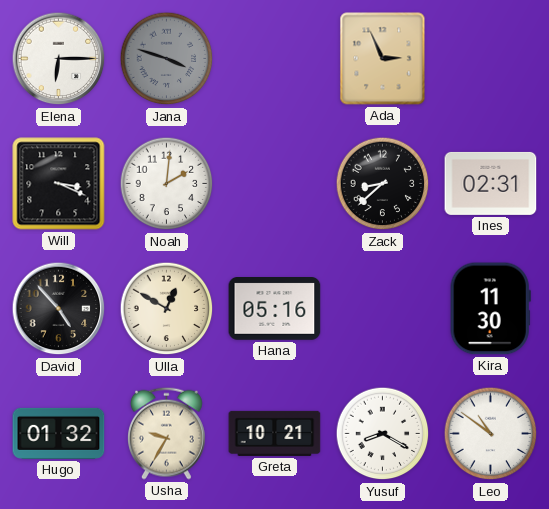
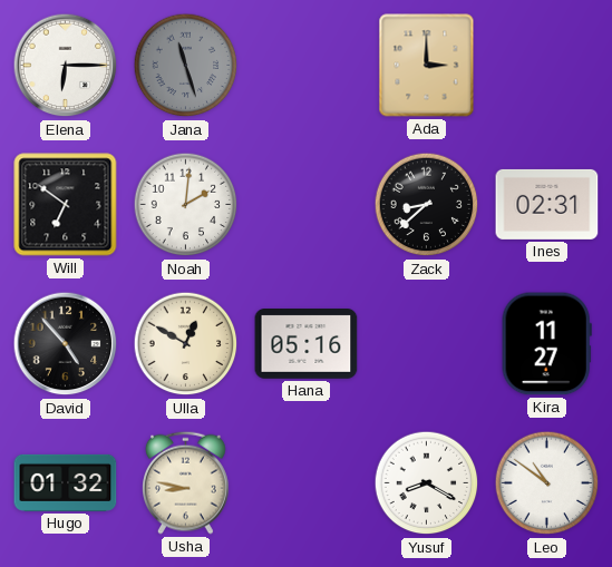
Jana: 3:48 -> 11:27
Ada: 2:56 -> 3:00
Will: 3:19 -> 6:51
Kira: 11:30 -> 11:27
Usha: 9:35 -> 8:47
Greta: 10:21 -> none
